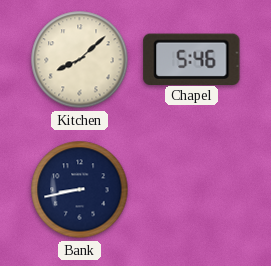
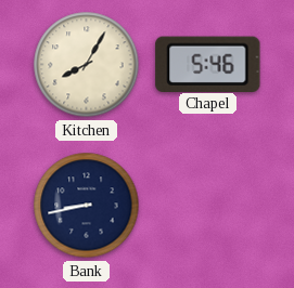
Kitchen: 8:08 -> 8:05
